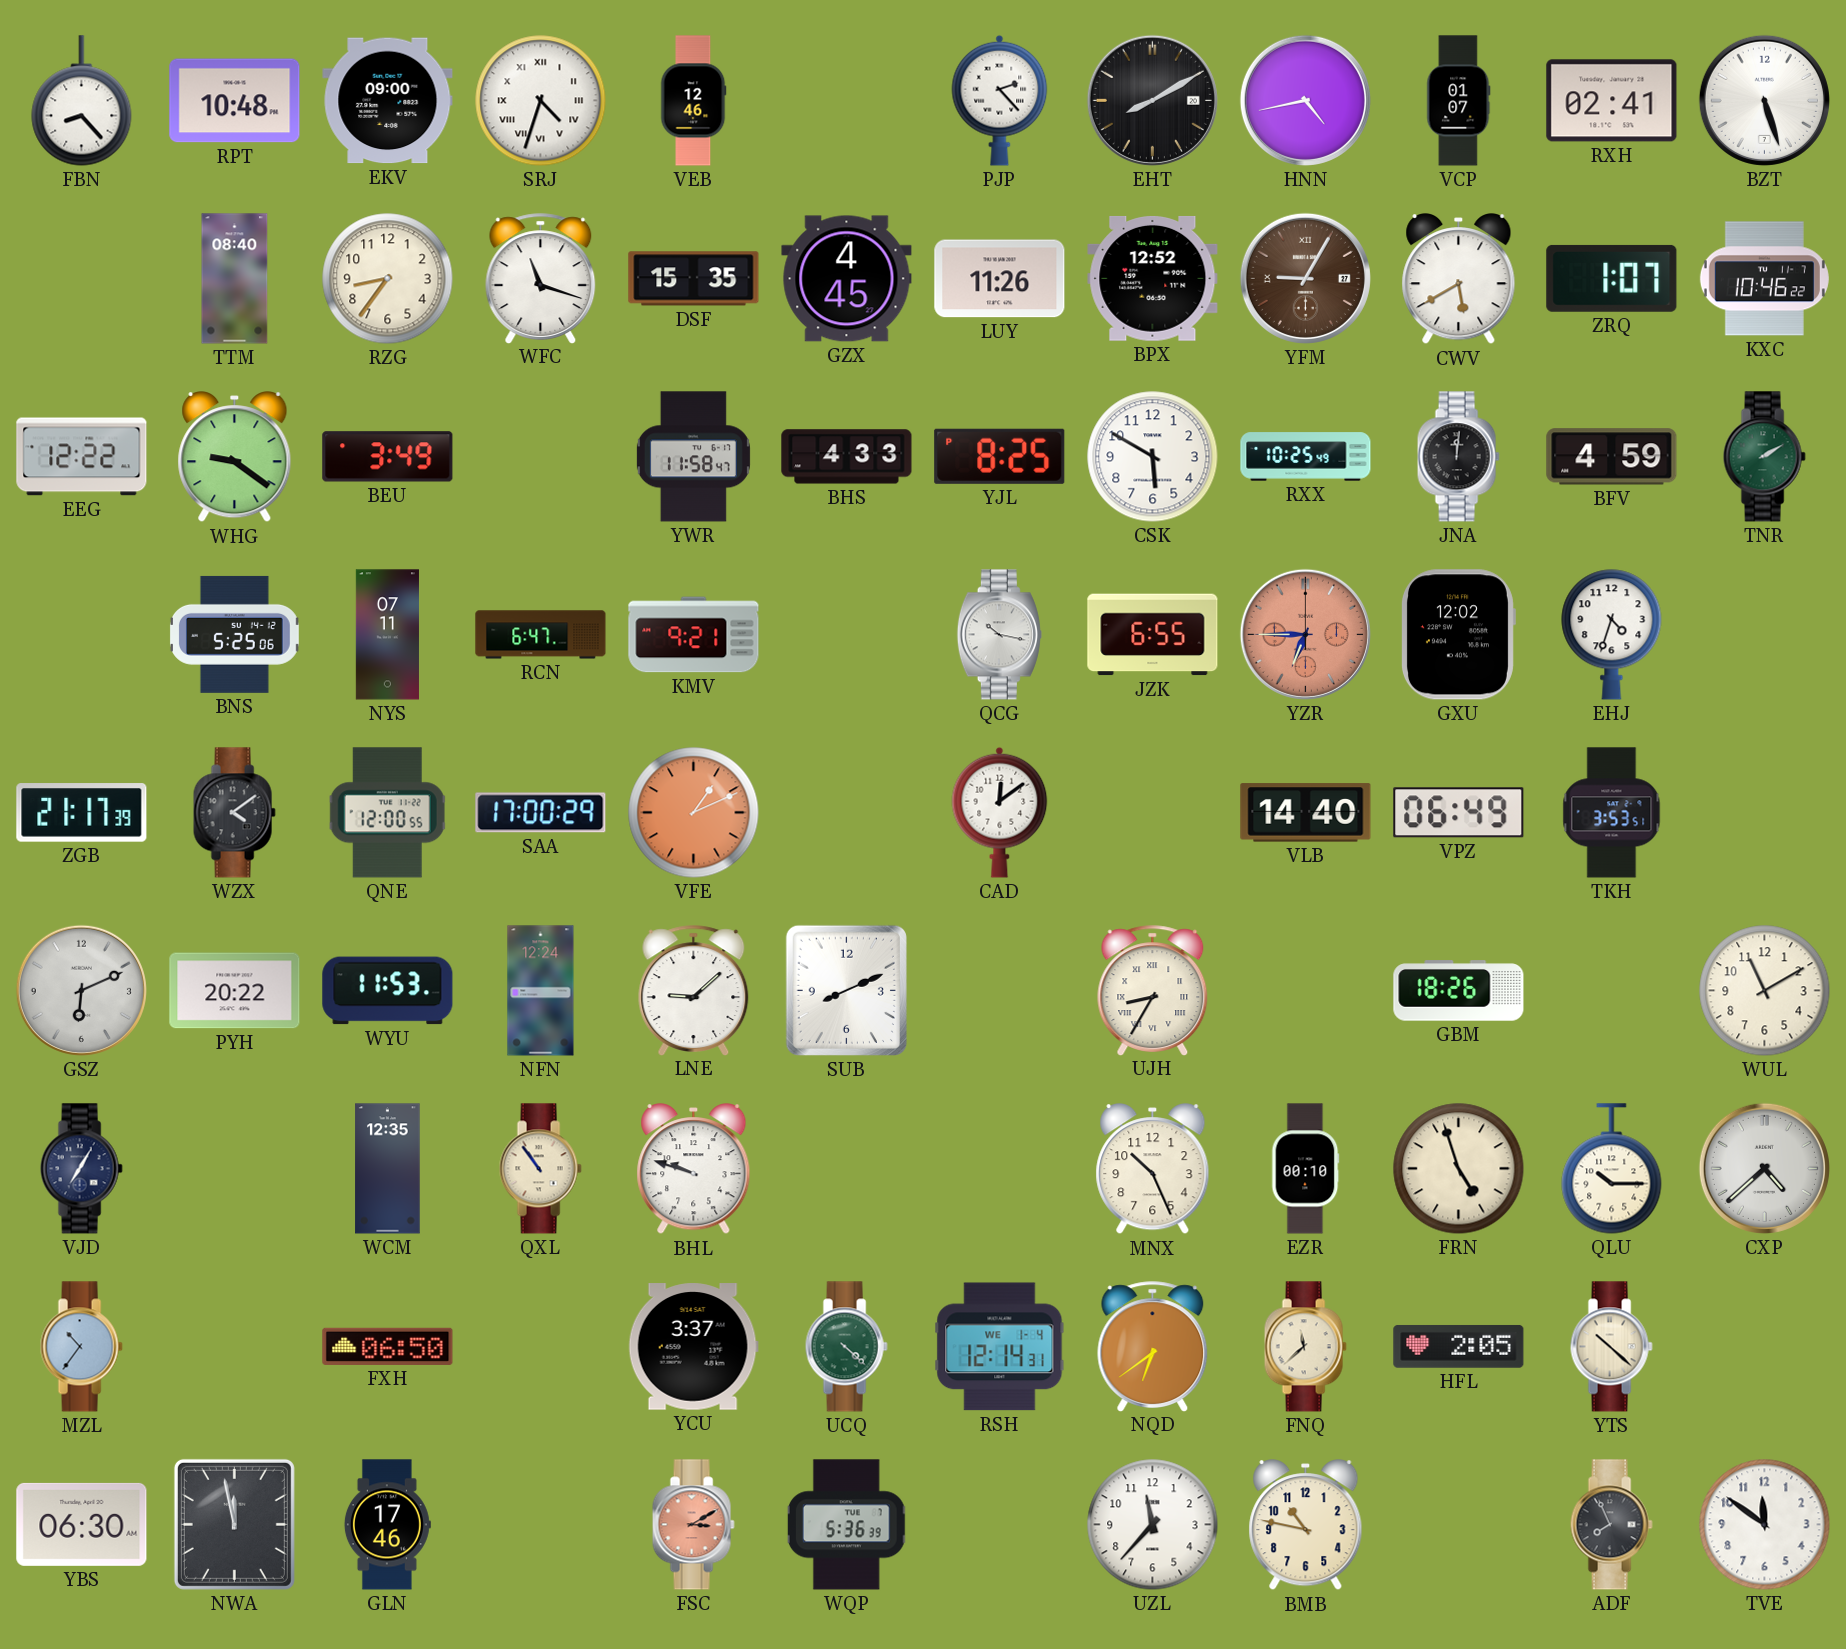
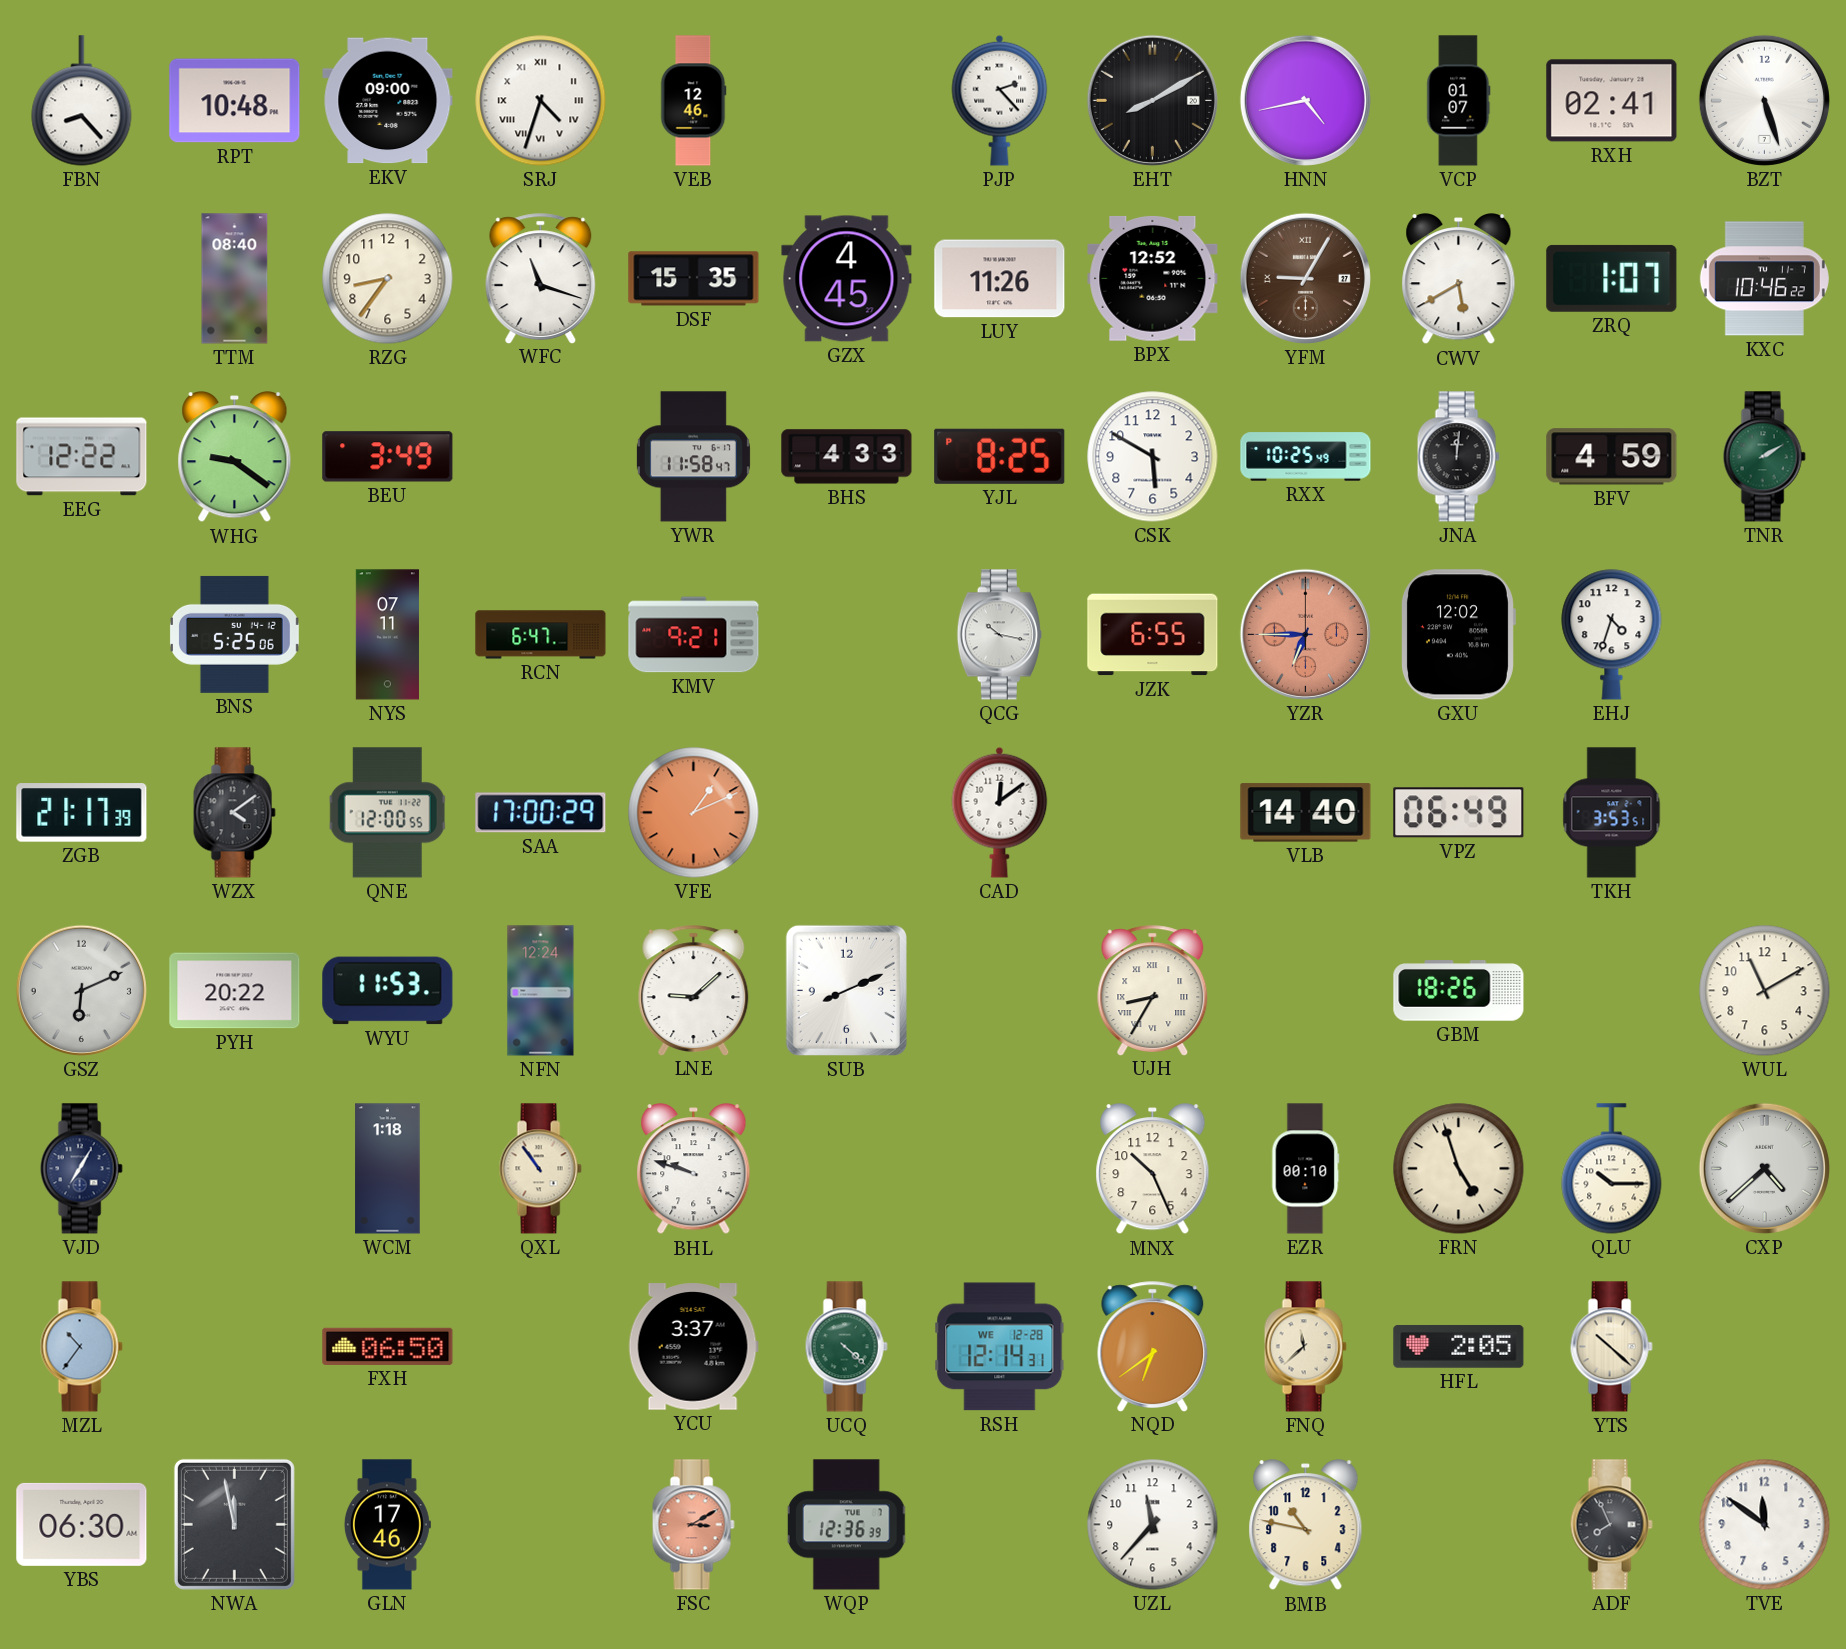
WCM: 12:35 -> 1:18
RSH date: WE 1-4 -> WE 12-28
WQP: 5:36 -> 12:36
